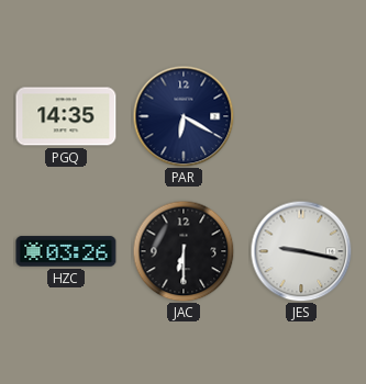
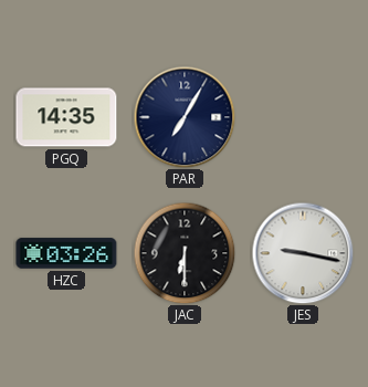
PAR: 6:20 -> 7:05
